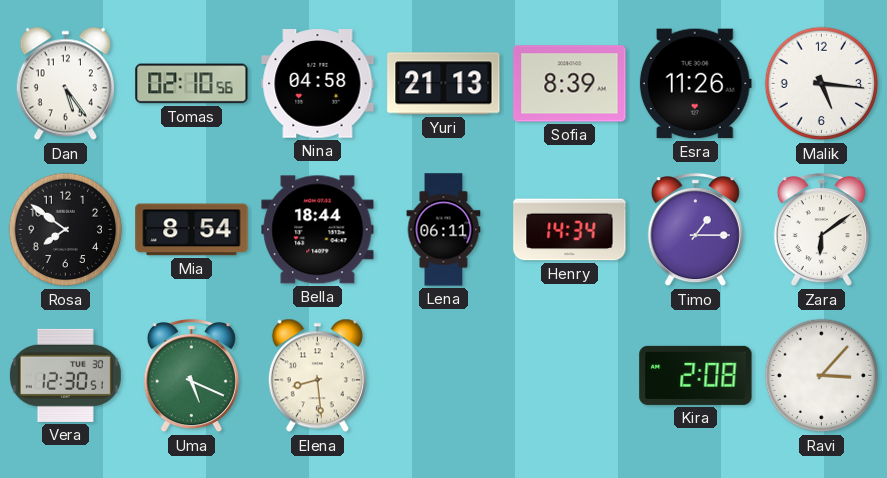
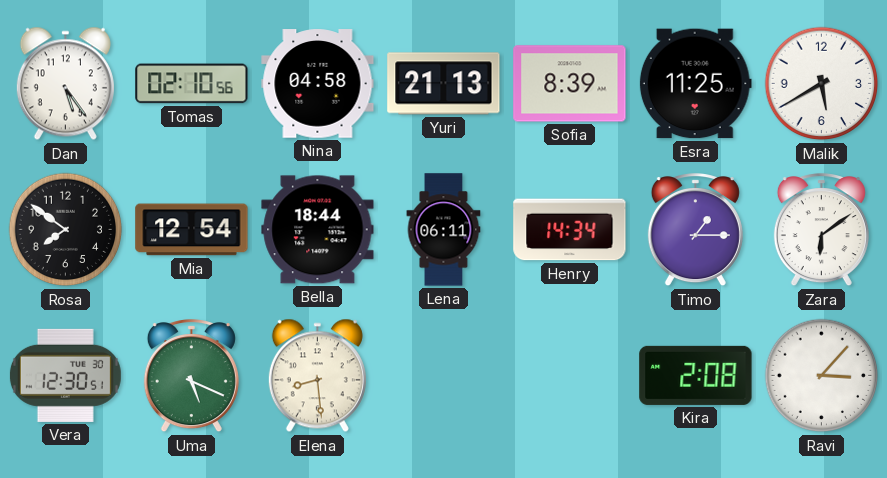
Esra: 11:26 -> 11:25
Malik: 5:16 -> 5:40
Mia: 8:54 -> 12:54
